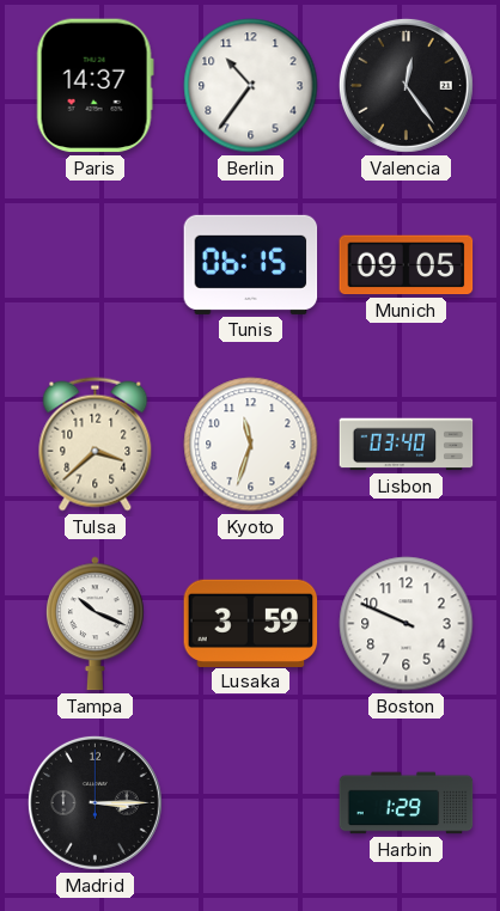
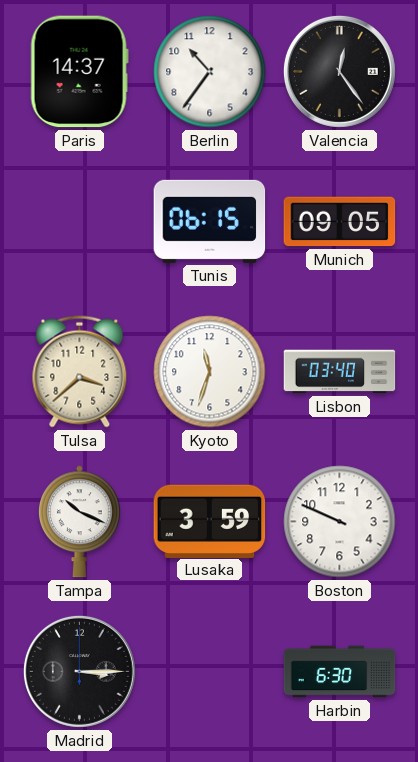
Harbin: 1:29 -> 6:30
